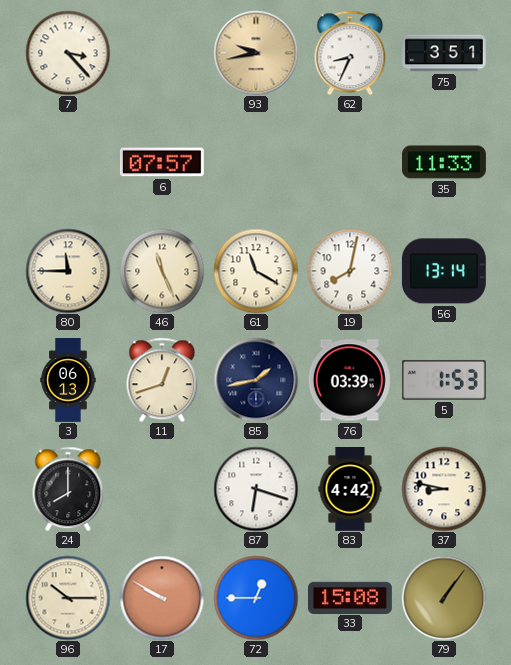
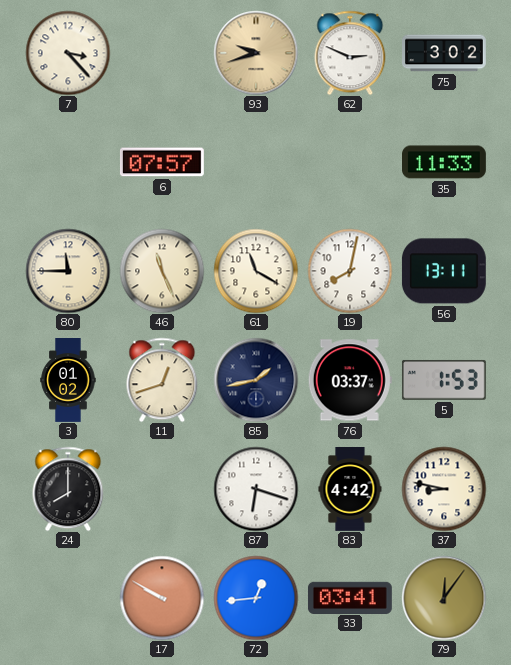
93: 9:43 -> 9:42
62: 8:34 -> 2:49
75: 3:51 -> 3:02
56: 13:14 -> 13:11
3: 06:13 -> 01:02
76: 03:39 -> 03:37
96: 10:15 -> none
72: 12:45 -> 12:44
33: 15:08 -> 03:41
79: 1:06 -> 12:06
